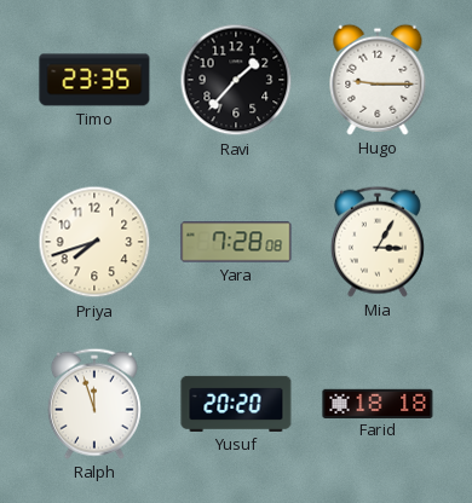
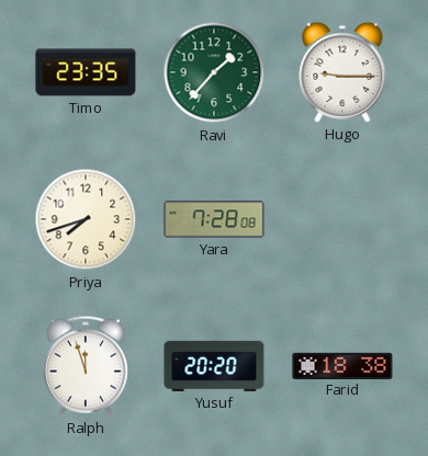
Ravi dial: black -> green
Mia: 3:05 -> none
Farid: 18:18 -> 18:38
